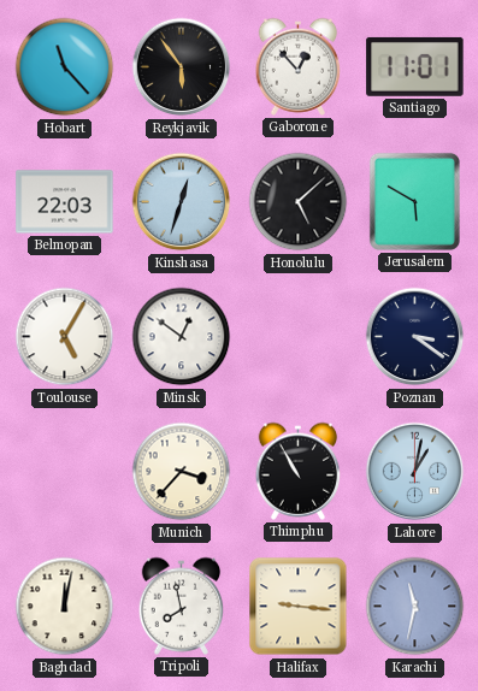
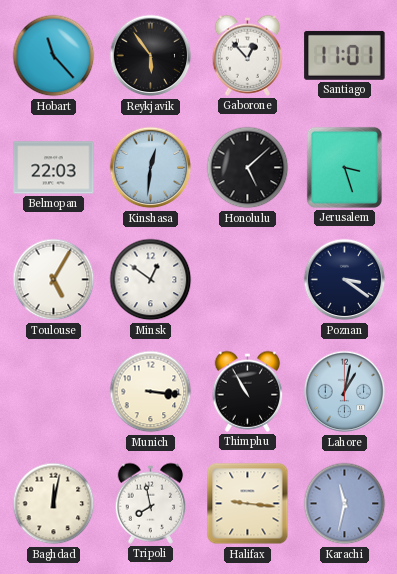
Kinshasa: 12:33 -> 12:31
Jerusalem: 5:50 -> 3:27
Munich: 3:37 -> 3:16
